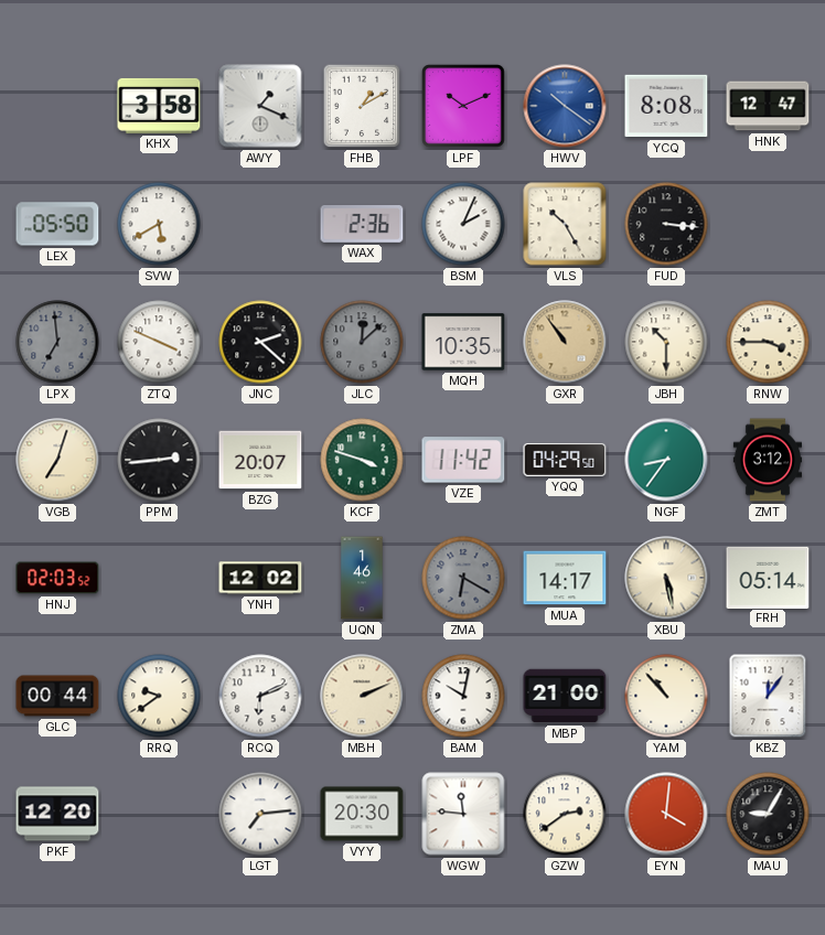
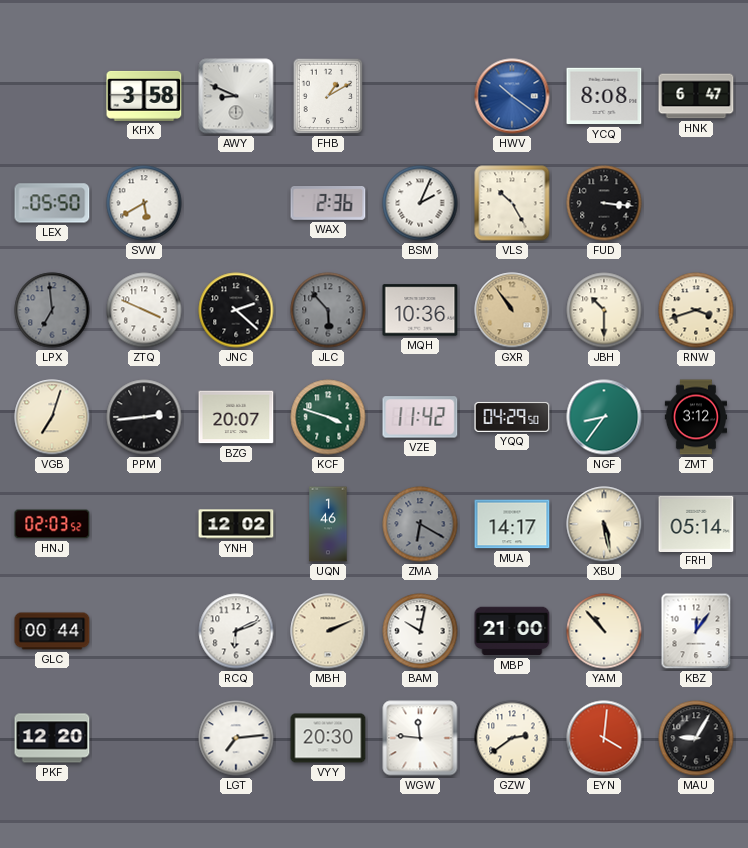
AWY: 1:19 -> 8:49
LPF: 10:11 -> none
HNK: 12:47 -> 6:47
JLC: 12:08 -> 5:53
MQH: 10:35 -> 10:36
RNW: 3:45 -> 3:42
RRQ: 9:39 -> none
